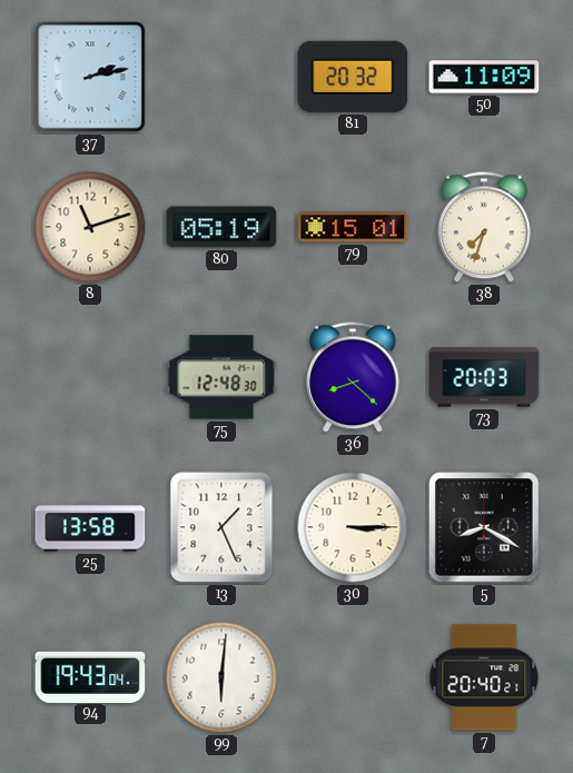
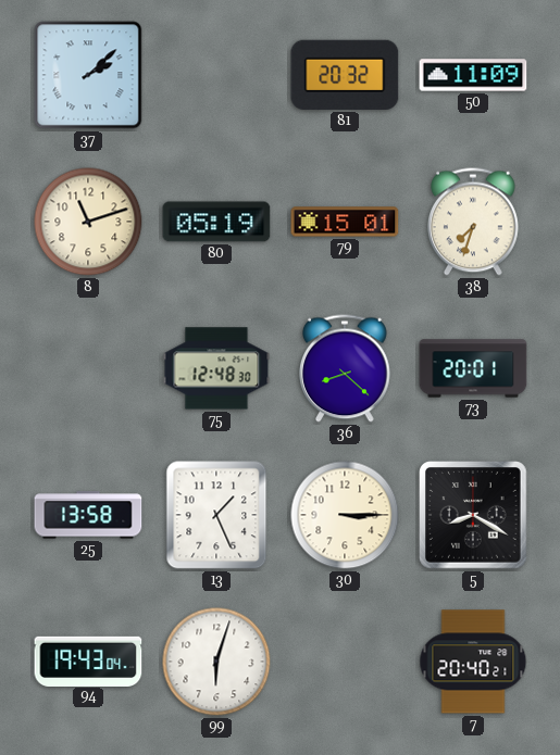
37: 2:13 -> 2:08
73: 20:03 -> 20:01
99: 6:01 -> 6:03
